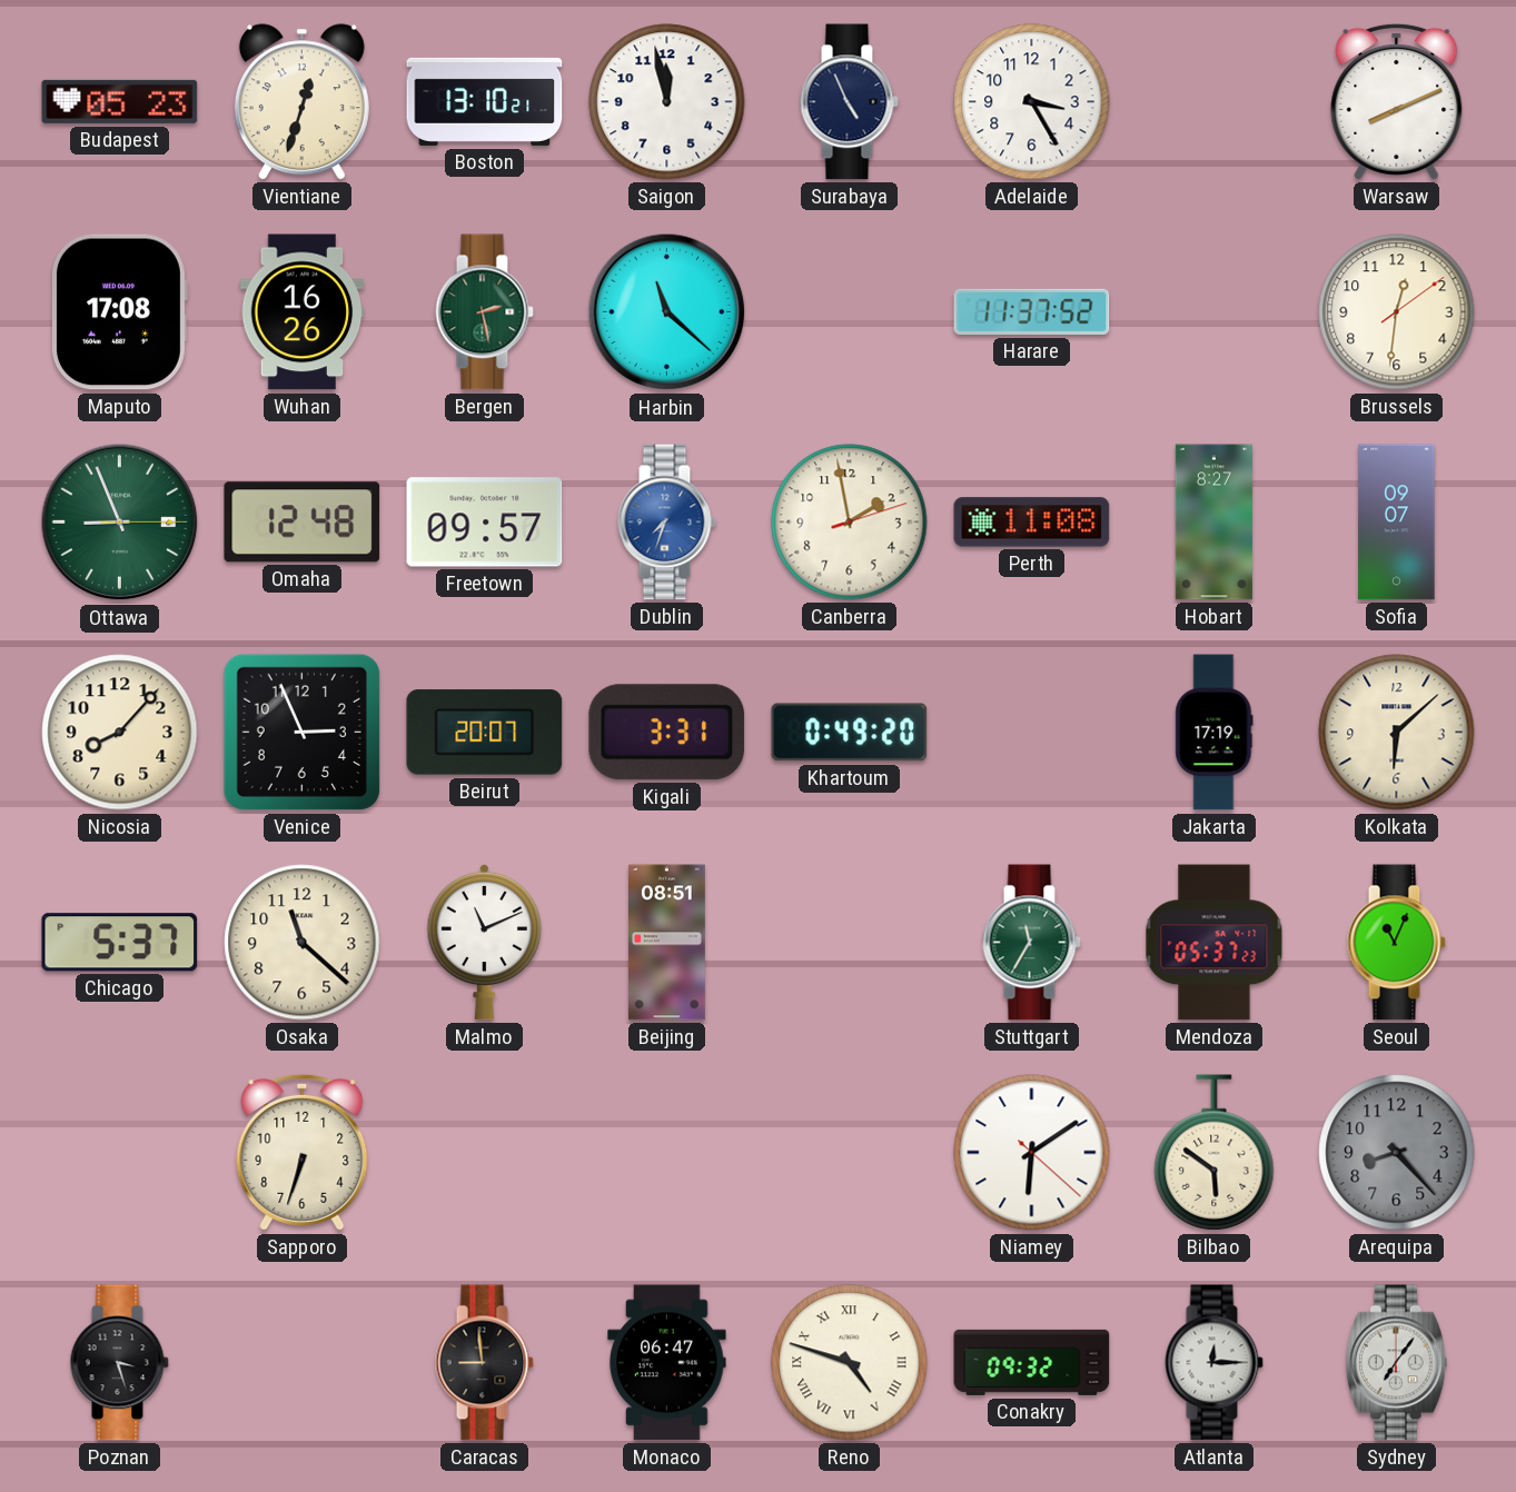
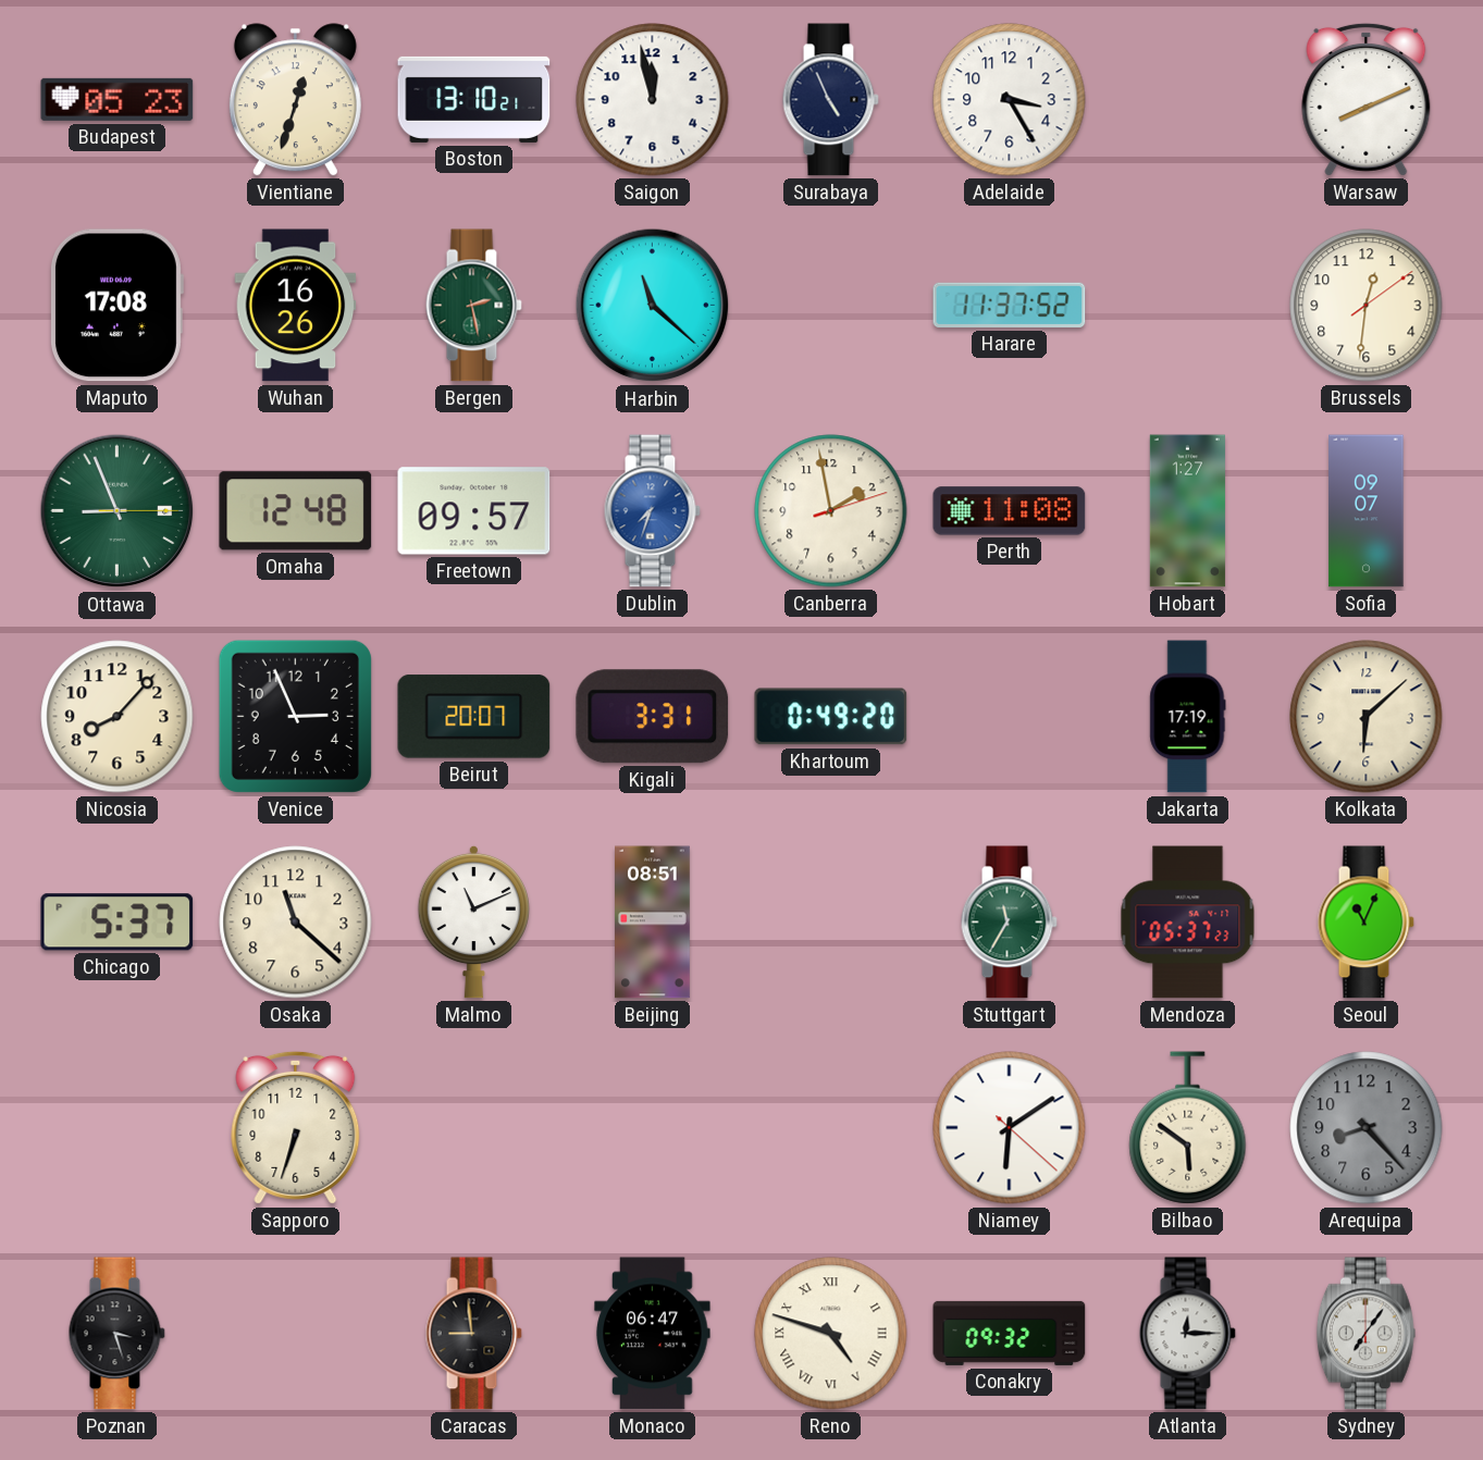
Hobart: 8:27 -> 1:27
